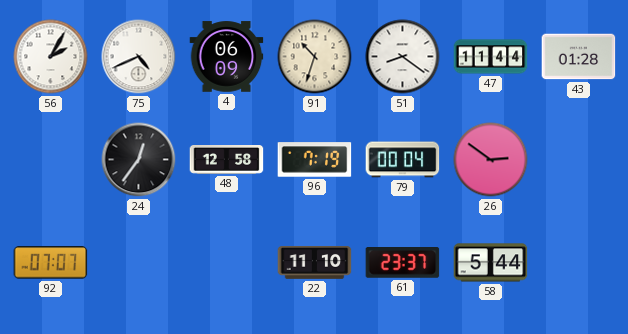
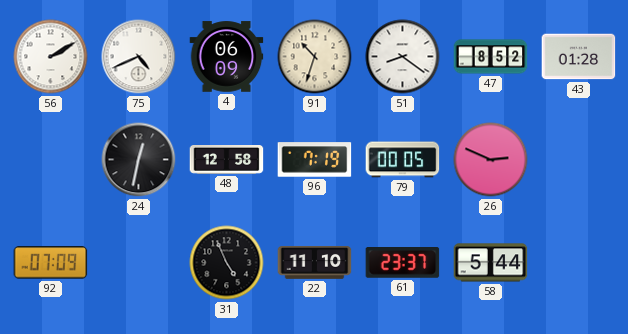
56: 2:05 -> 2:10
47: 11:44 -> 8:52
24: 12:36 -> 12:32
79: 00:04 -> 00:05
26: 2:51 -> 2:49
92: 07:07 -> 07:09
31: none -> 4:56
